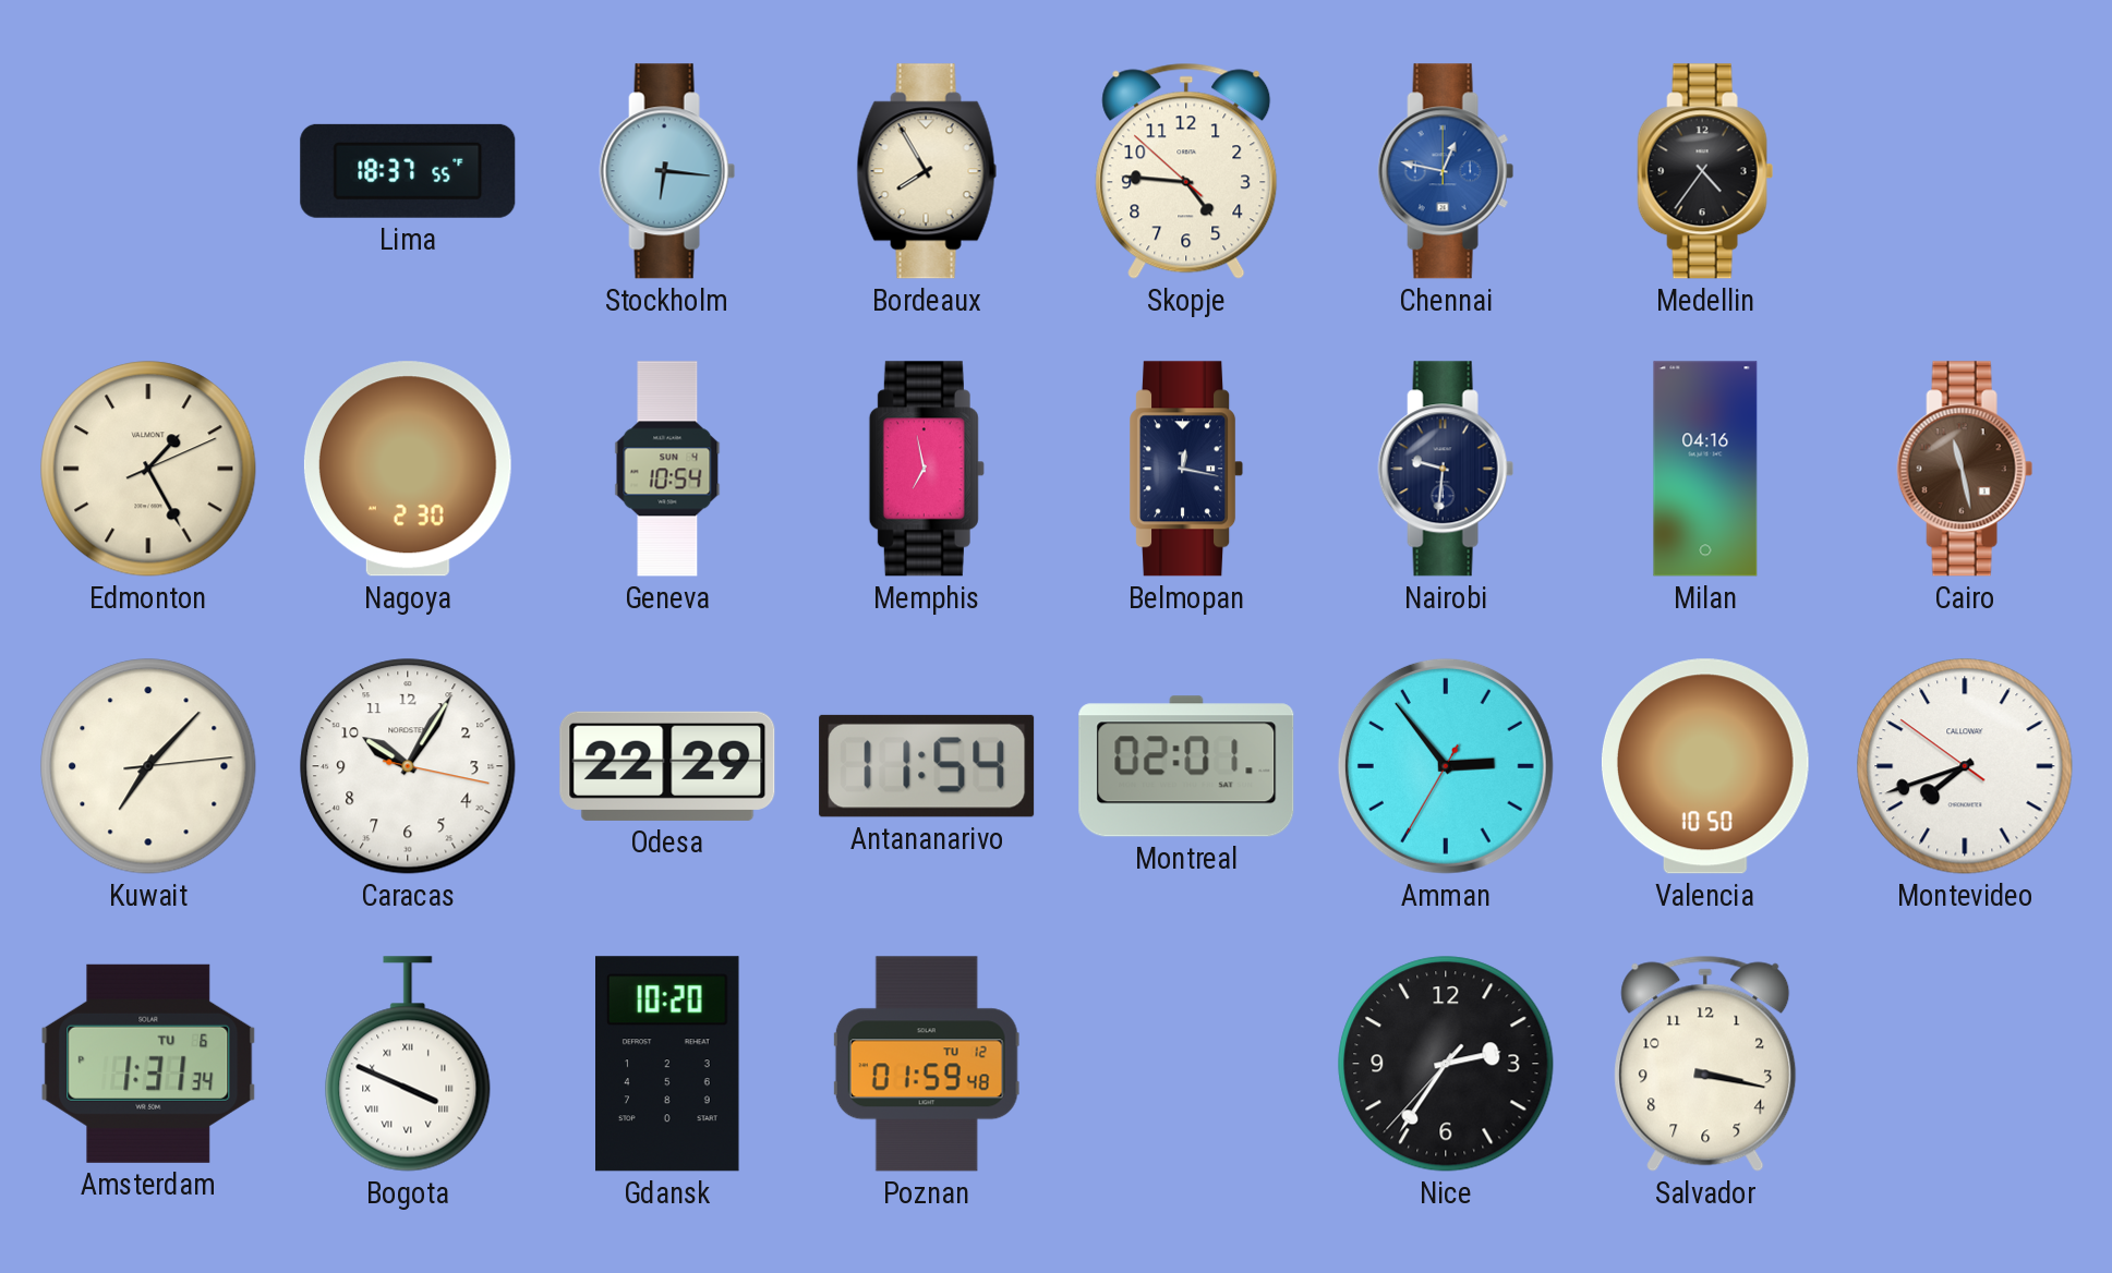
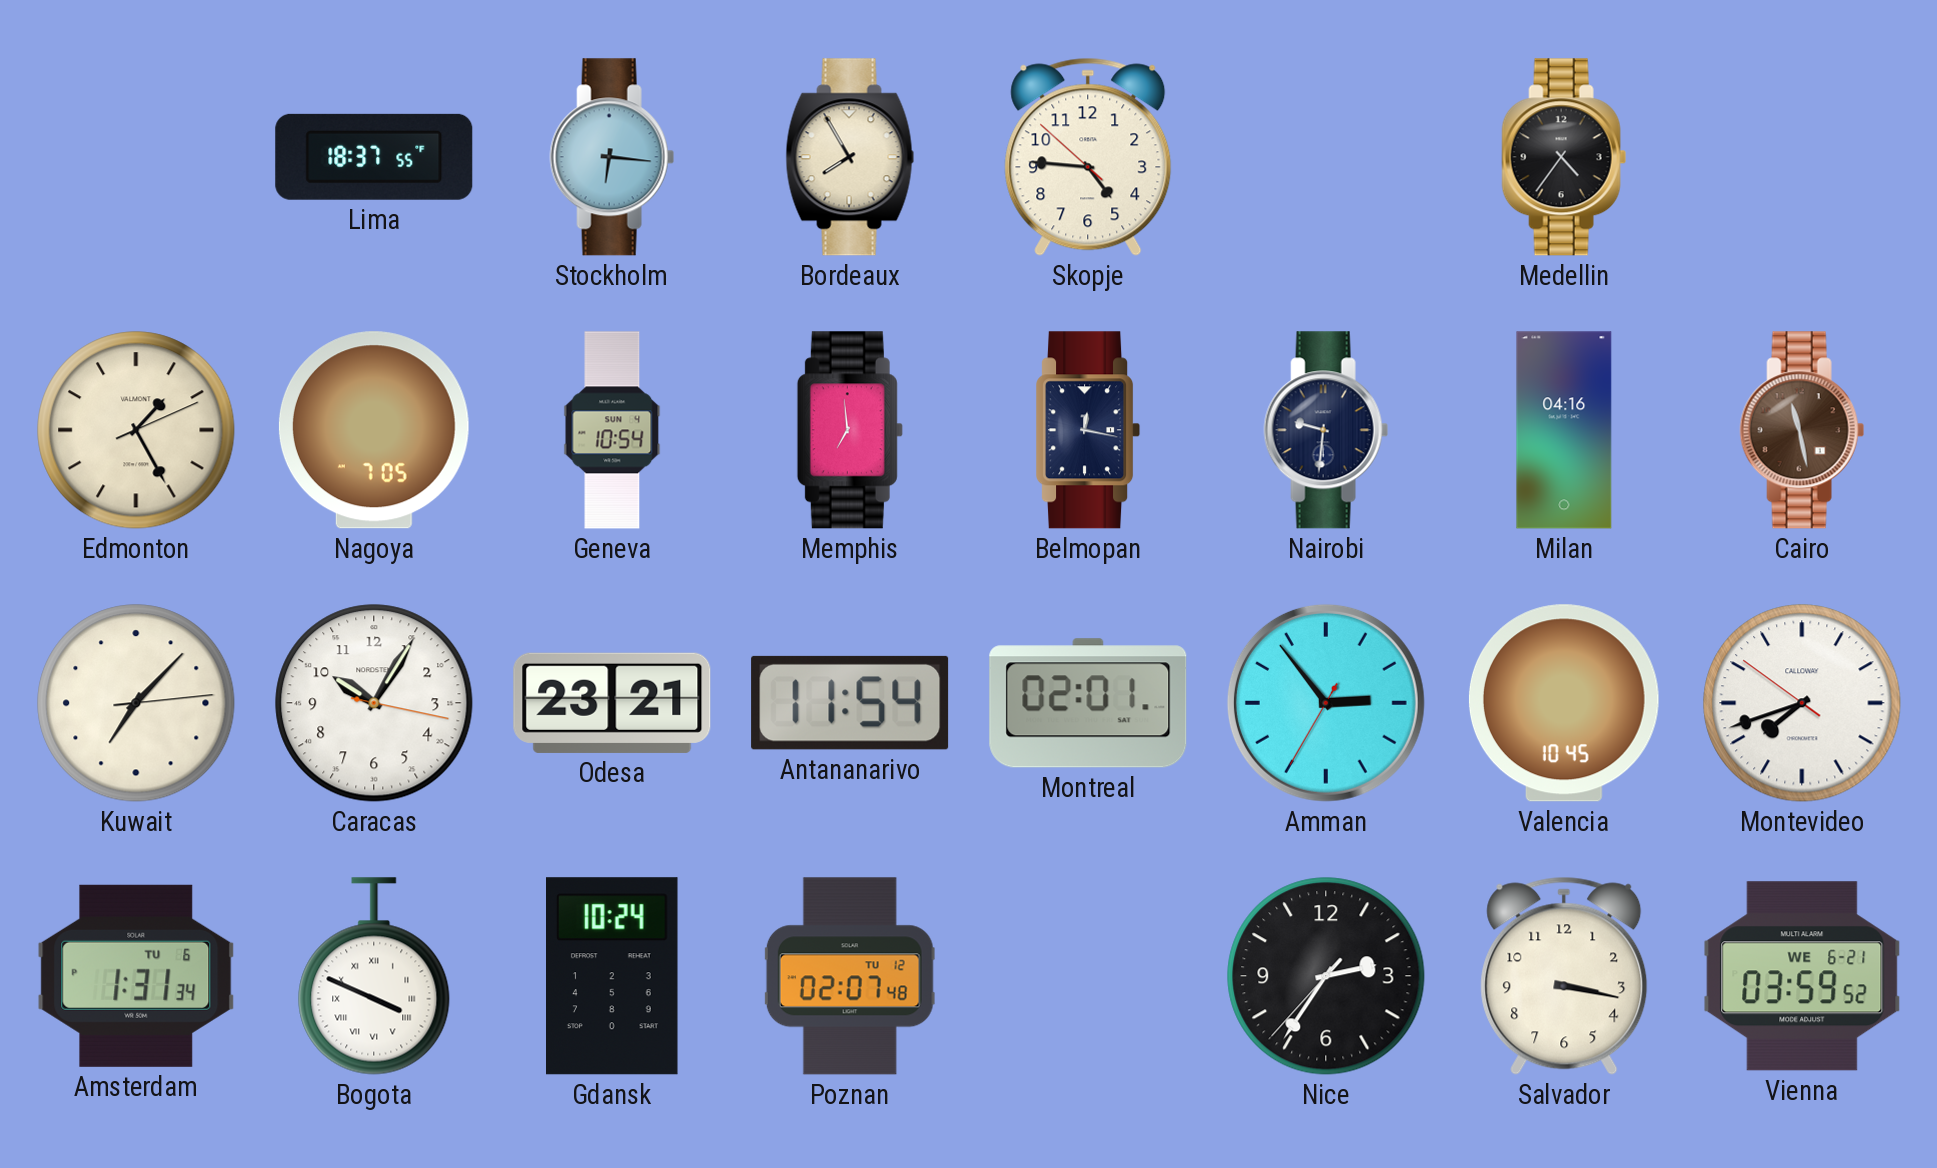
Chennai: 12:47 -> none
Nagoya: 2:30 -> 7:05
Memphis: 6:58 -> 6:59
Odesa: 22:29 -> 23:21
Valencia: 10:50 -> 10:45
Gdansk: 10:20 -> 10:24
Poznan: 01:59 -> 02:07
Vienna: none -> 03:59
